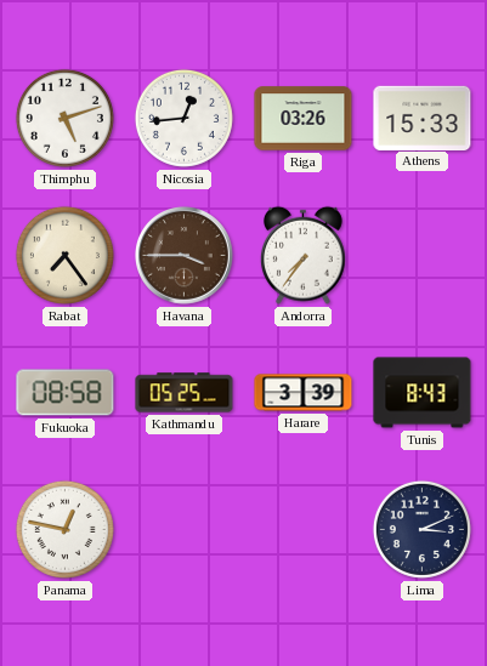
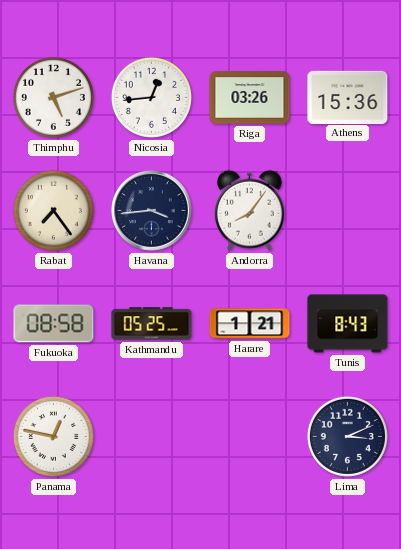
Athens: 15:33 -> 15:36
Havana: 3:45 -> 3:44
Havana dial: brown -> navy
Andorra: 7:36 -> 8:06
Harare: 3:39 -> 1:21
